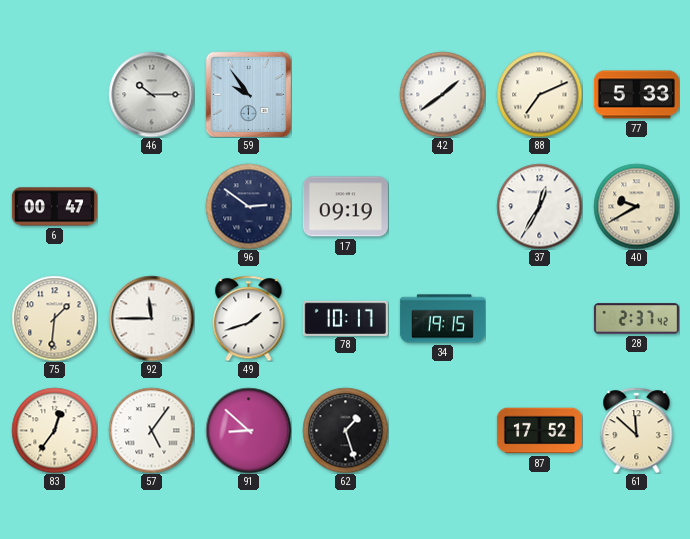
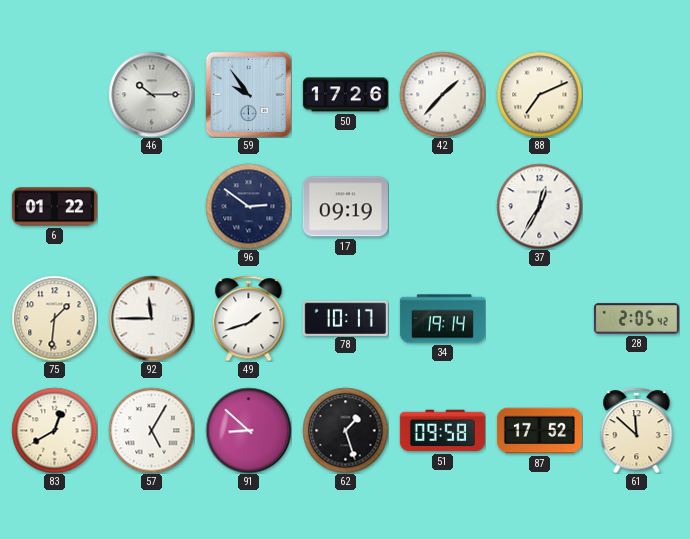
50: none -> 17:26
42: 1:39 -> 1:37
77: 5:33 -> none
6: 00:47 -> 01:22
40: 9:40 -> none
34: 19:15 -> 19:14
28: 2:37 -> 2:05
83: 12:36 -> 12:40
57: 5:06 -> 5:05
51: none -> 09:58
